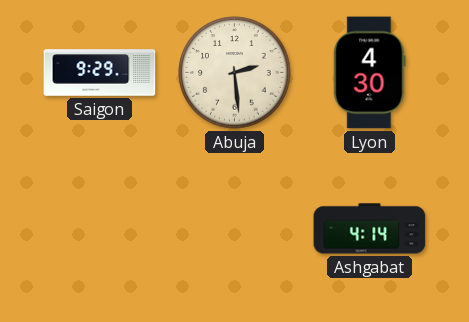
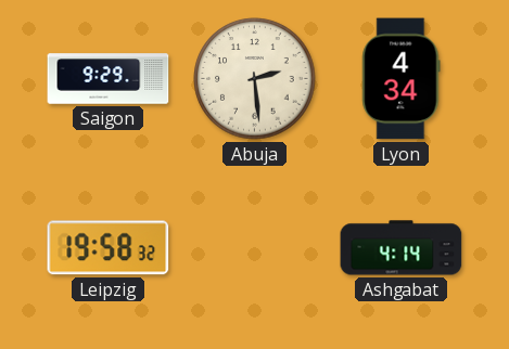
Lyon: 4:30 -> 4:34
Leipzig: none -> 19:58
